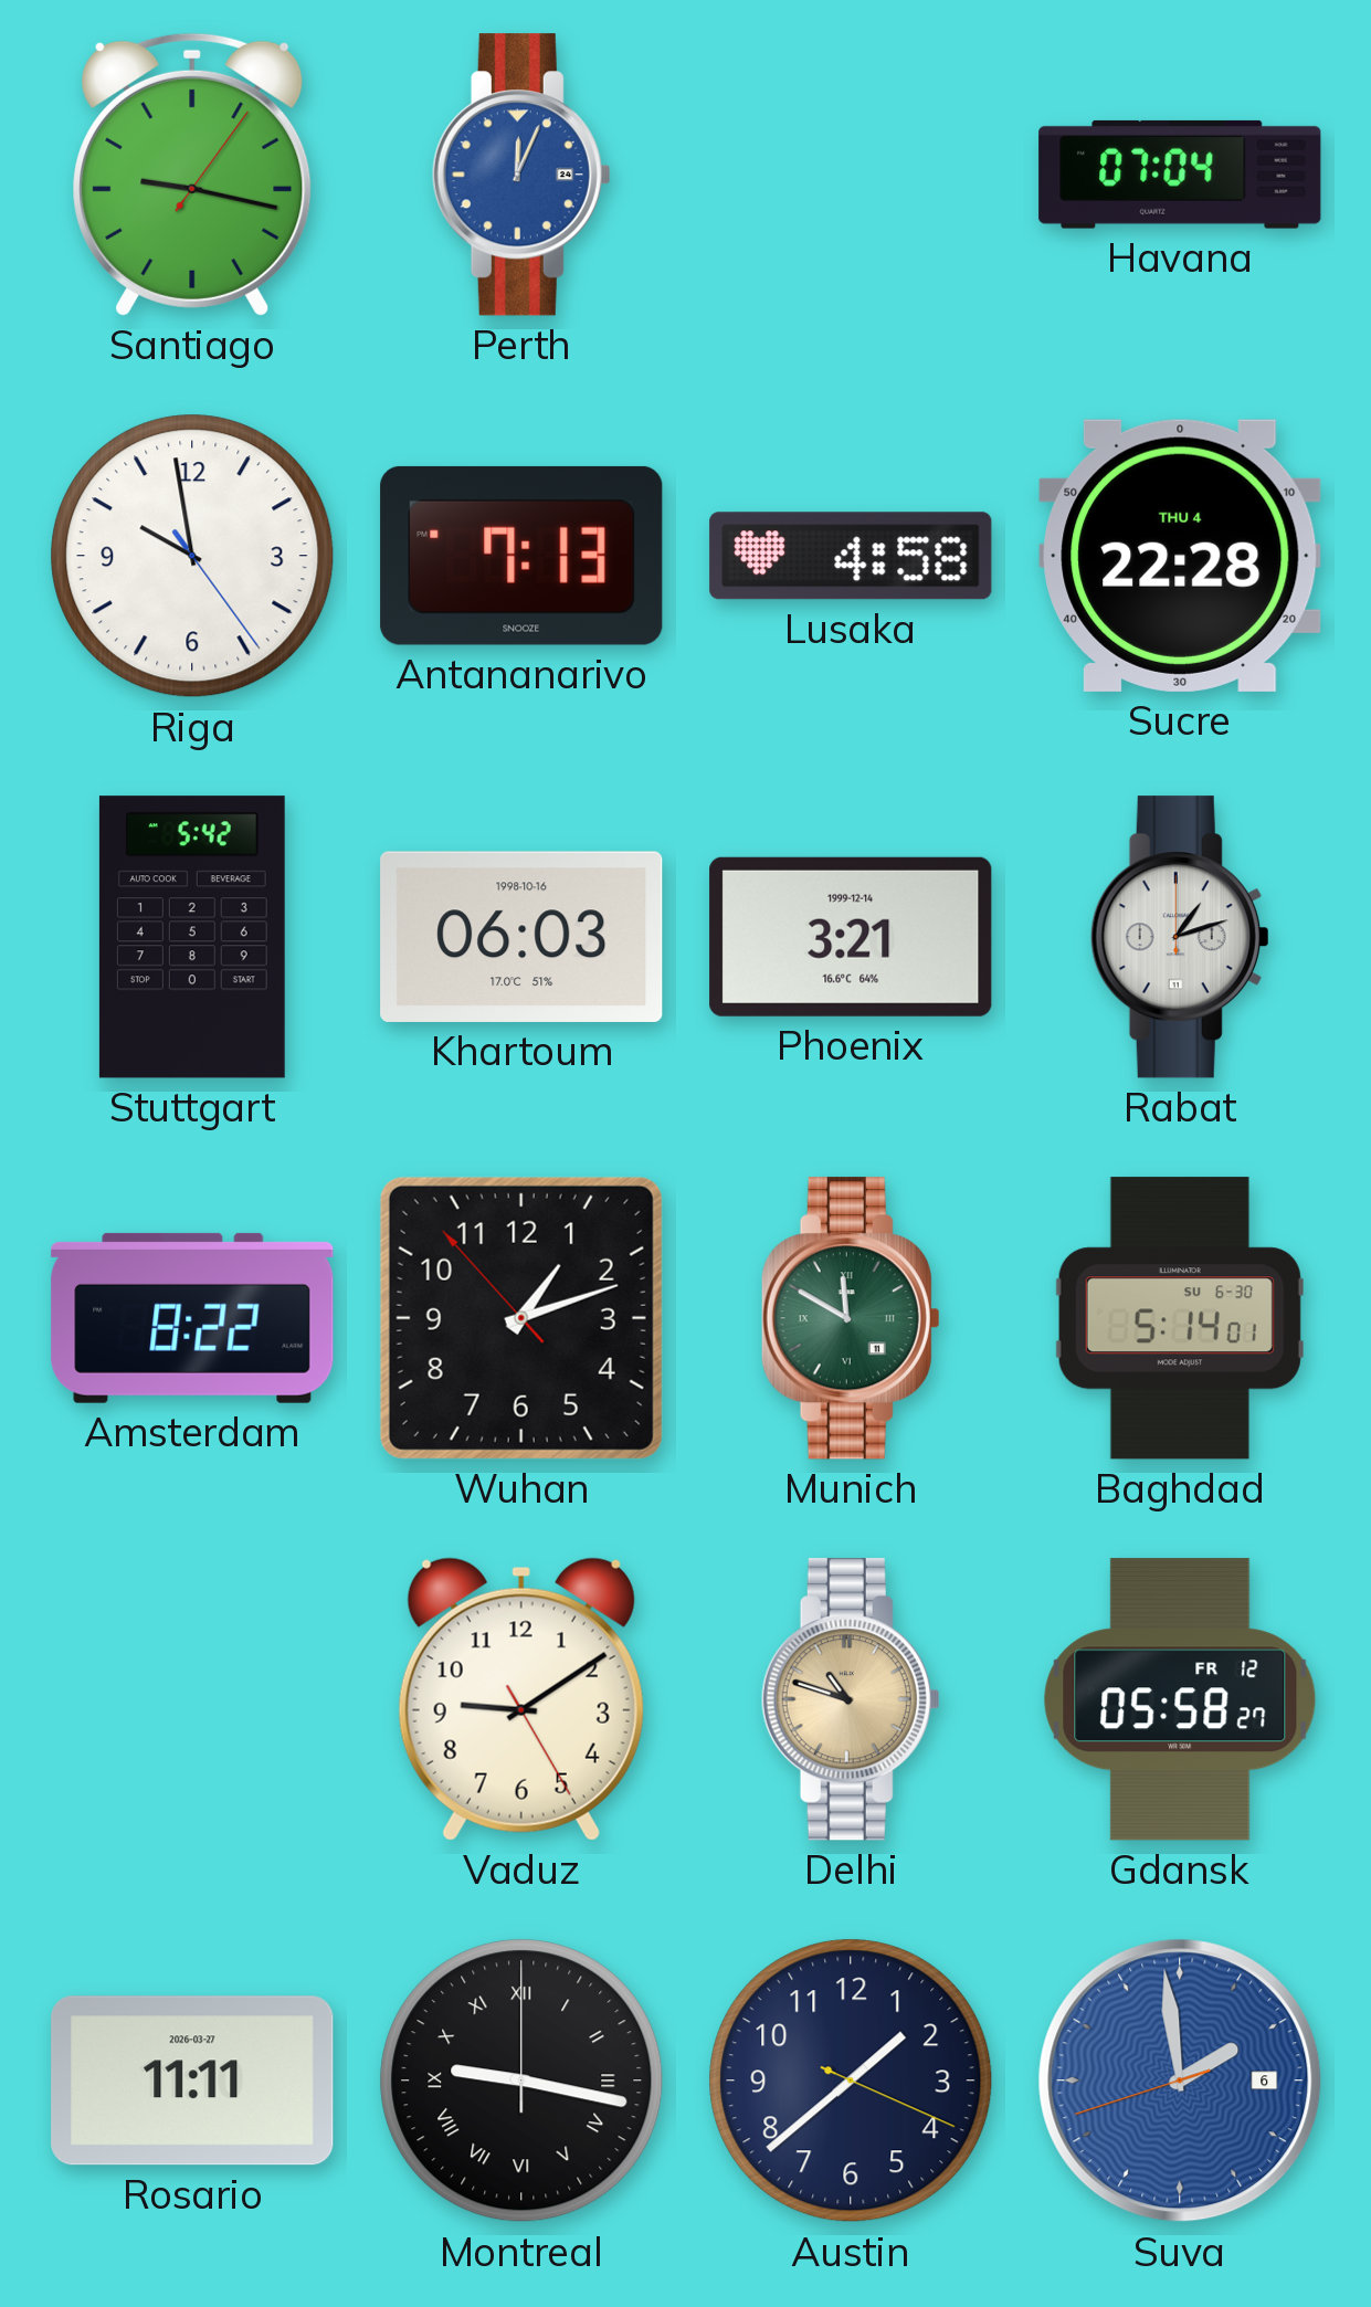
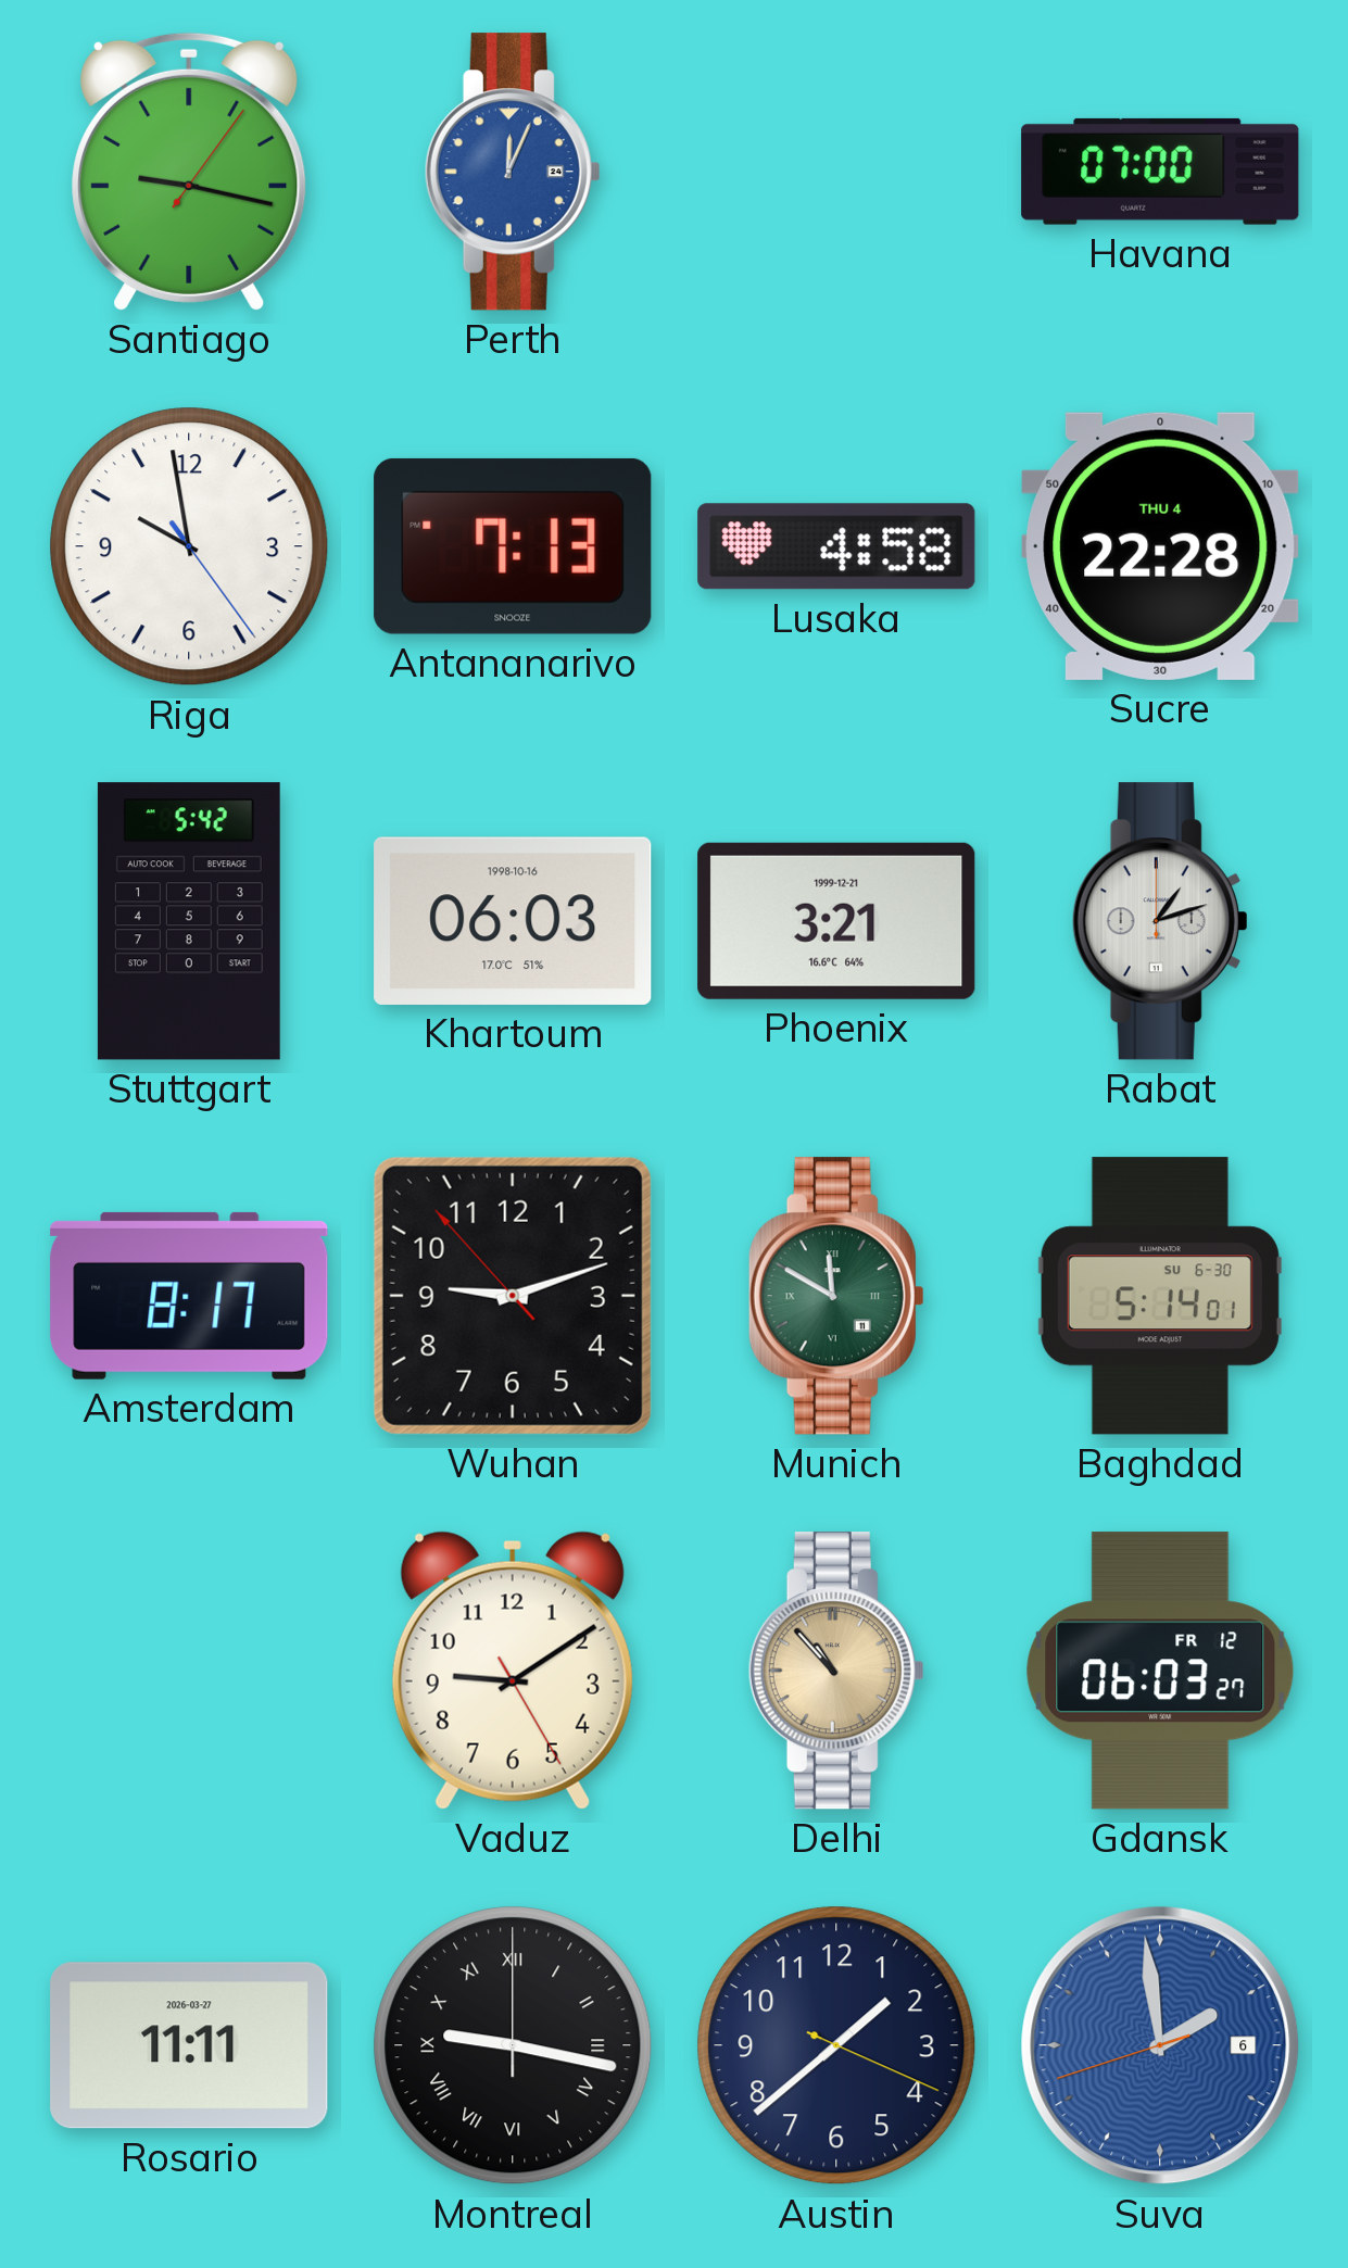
Havana: 07:04 -> 07:00
Phoenix date: 1999-12-14 -> 1999-12-21
Amsterdam: 8:22 -> 8:17
Wuhan: 1:11 -> 9:11
Delhi: 10:48 -> 10:53
Gdansk: 05:58 -> 06:03
